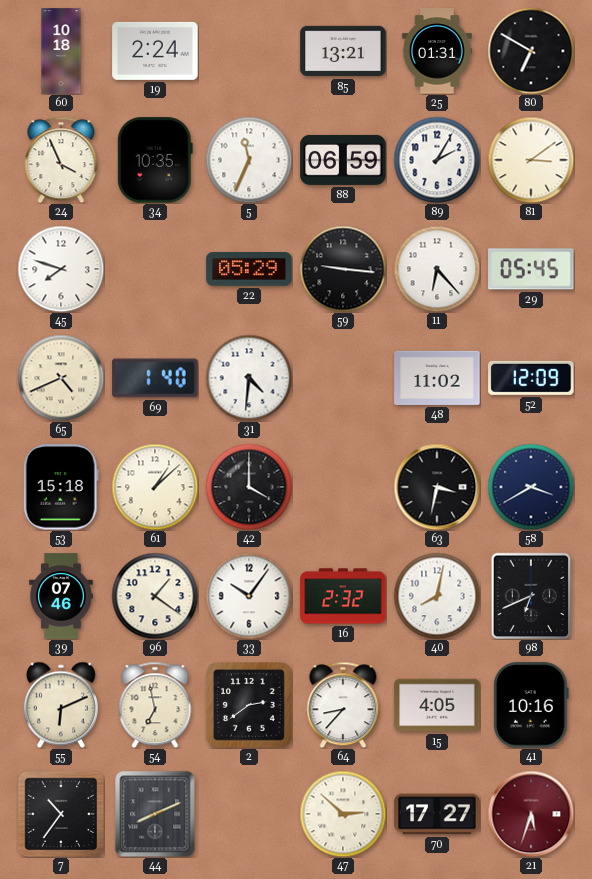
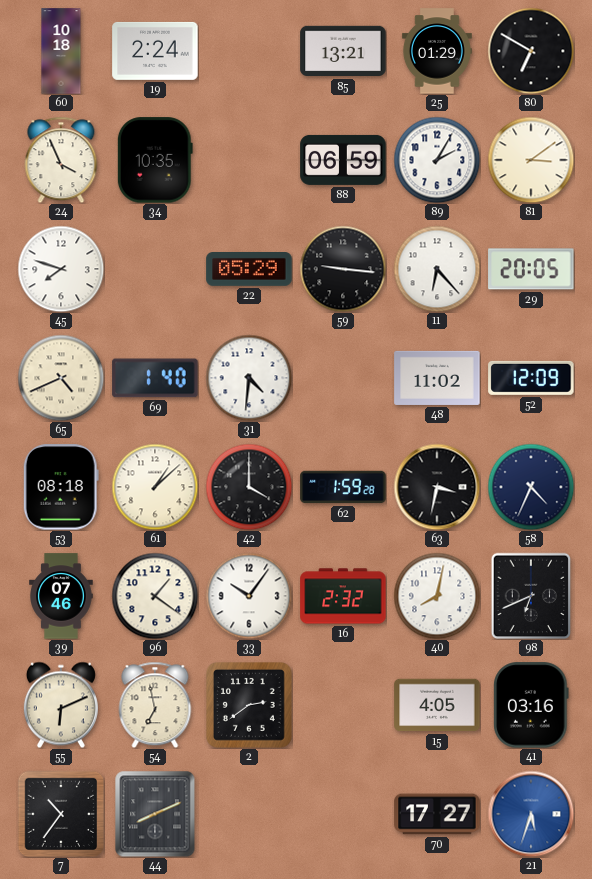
25: 01:31 -> 01:29
5: 11:34 -> none
29: 05:45 -> 20:05
53: 15:18 -> 08:18
62: none -> 1:59
58: 3:40 -> 4:34
64: 8:37 -> none
41: 10:16 -> 03:16
47: 2:52 -> none
21 dial: burgundy -> blue
